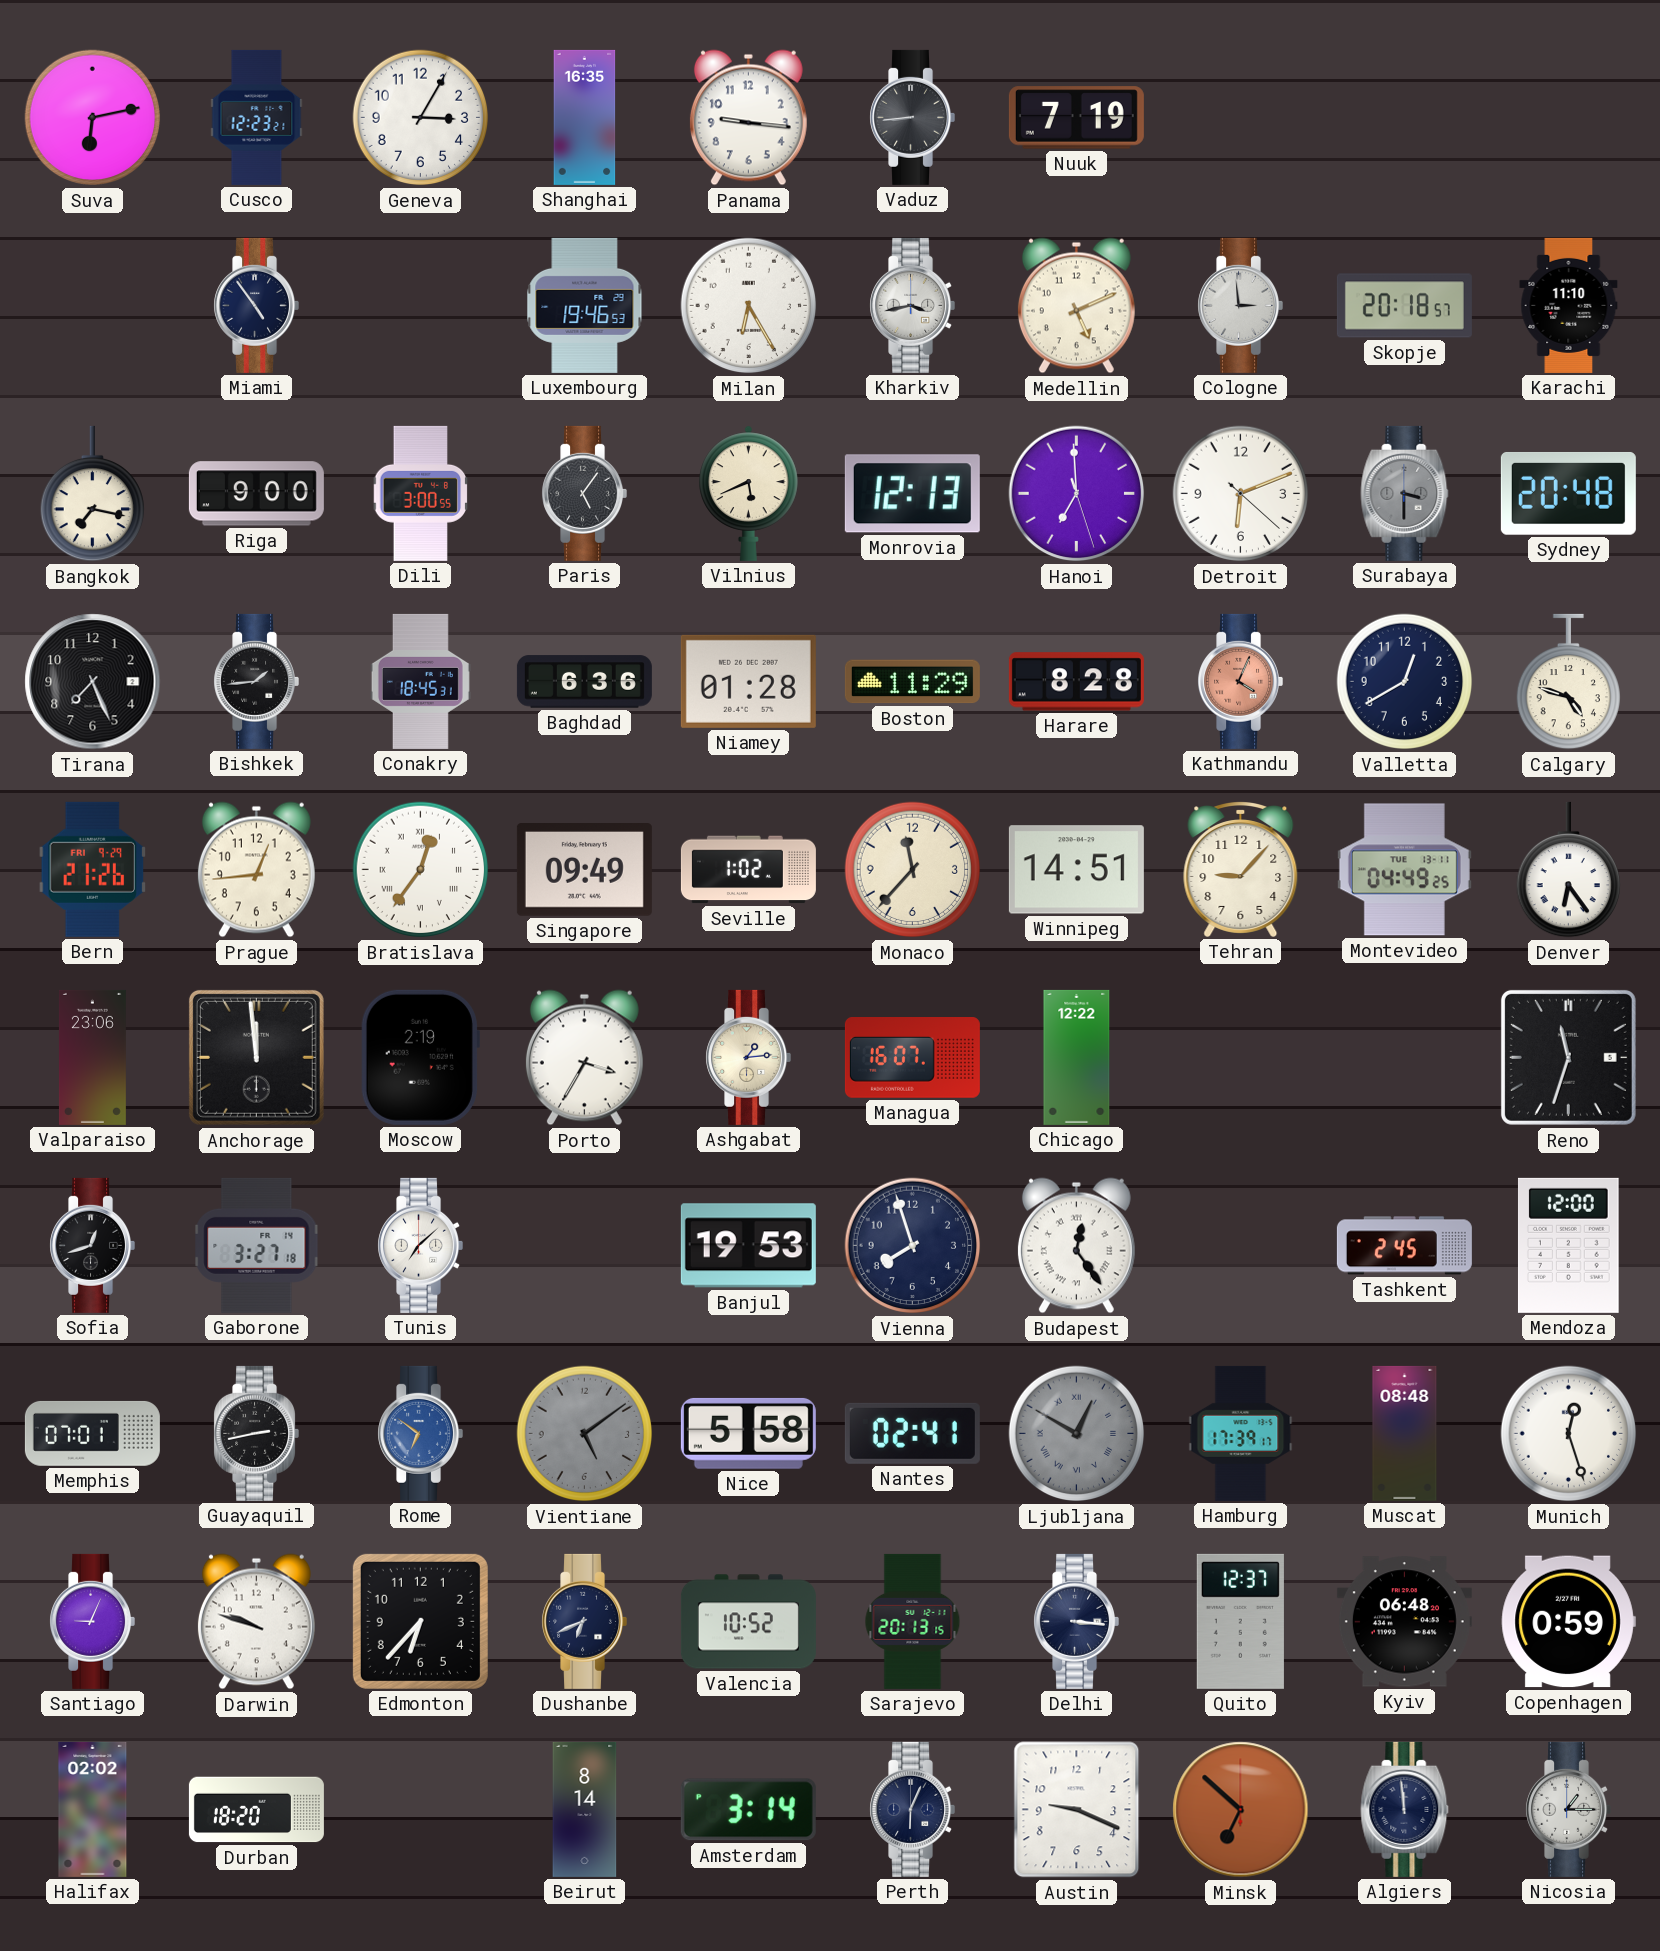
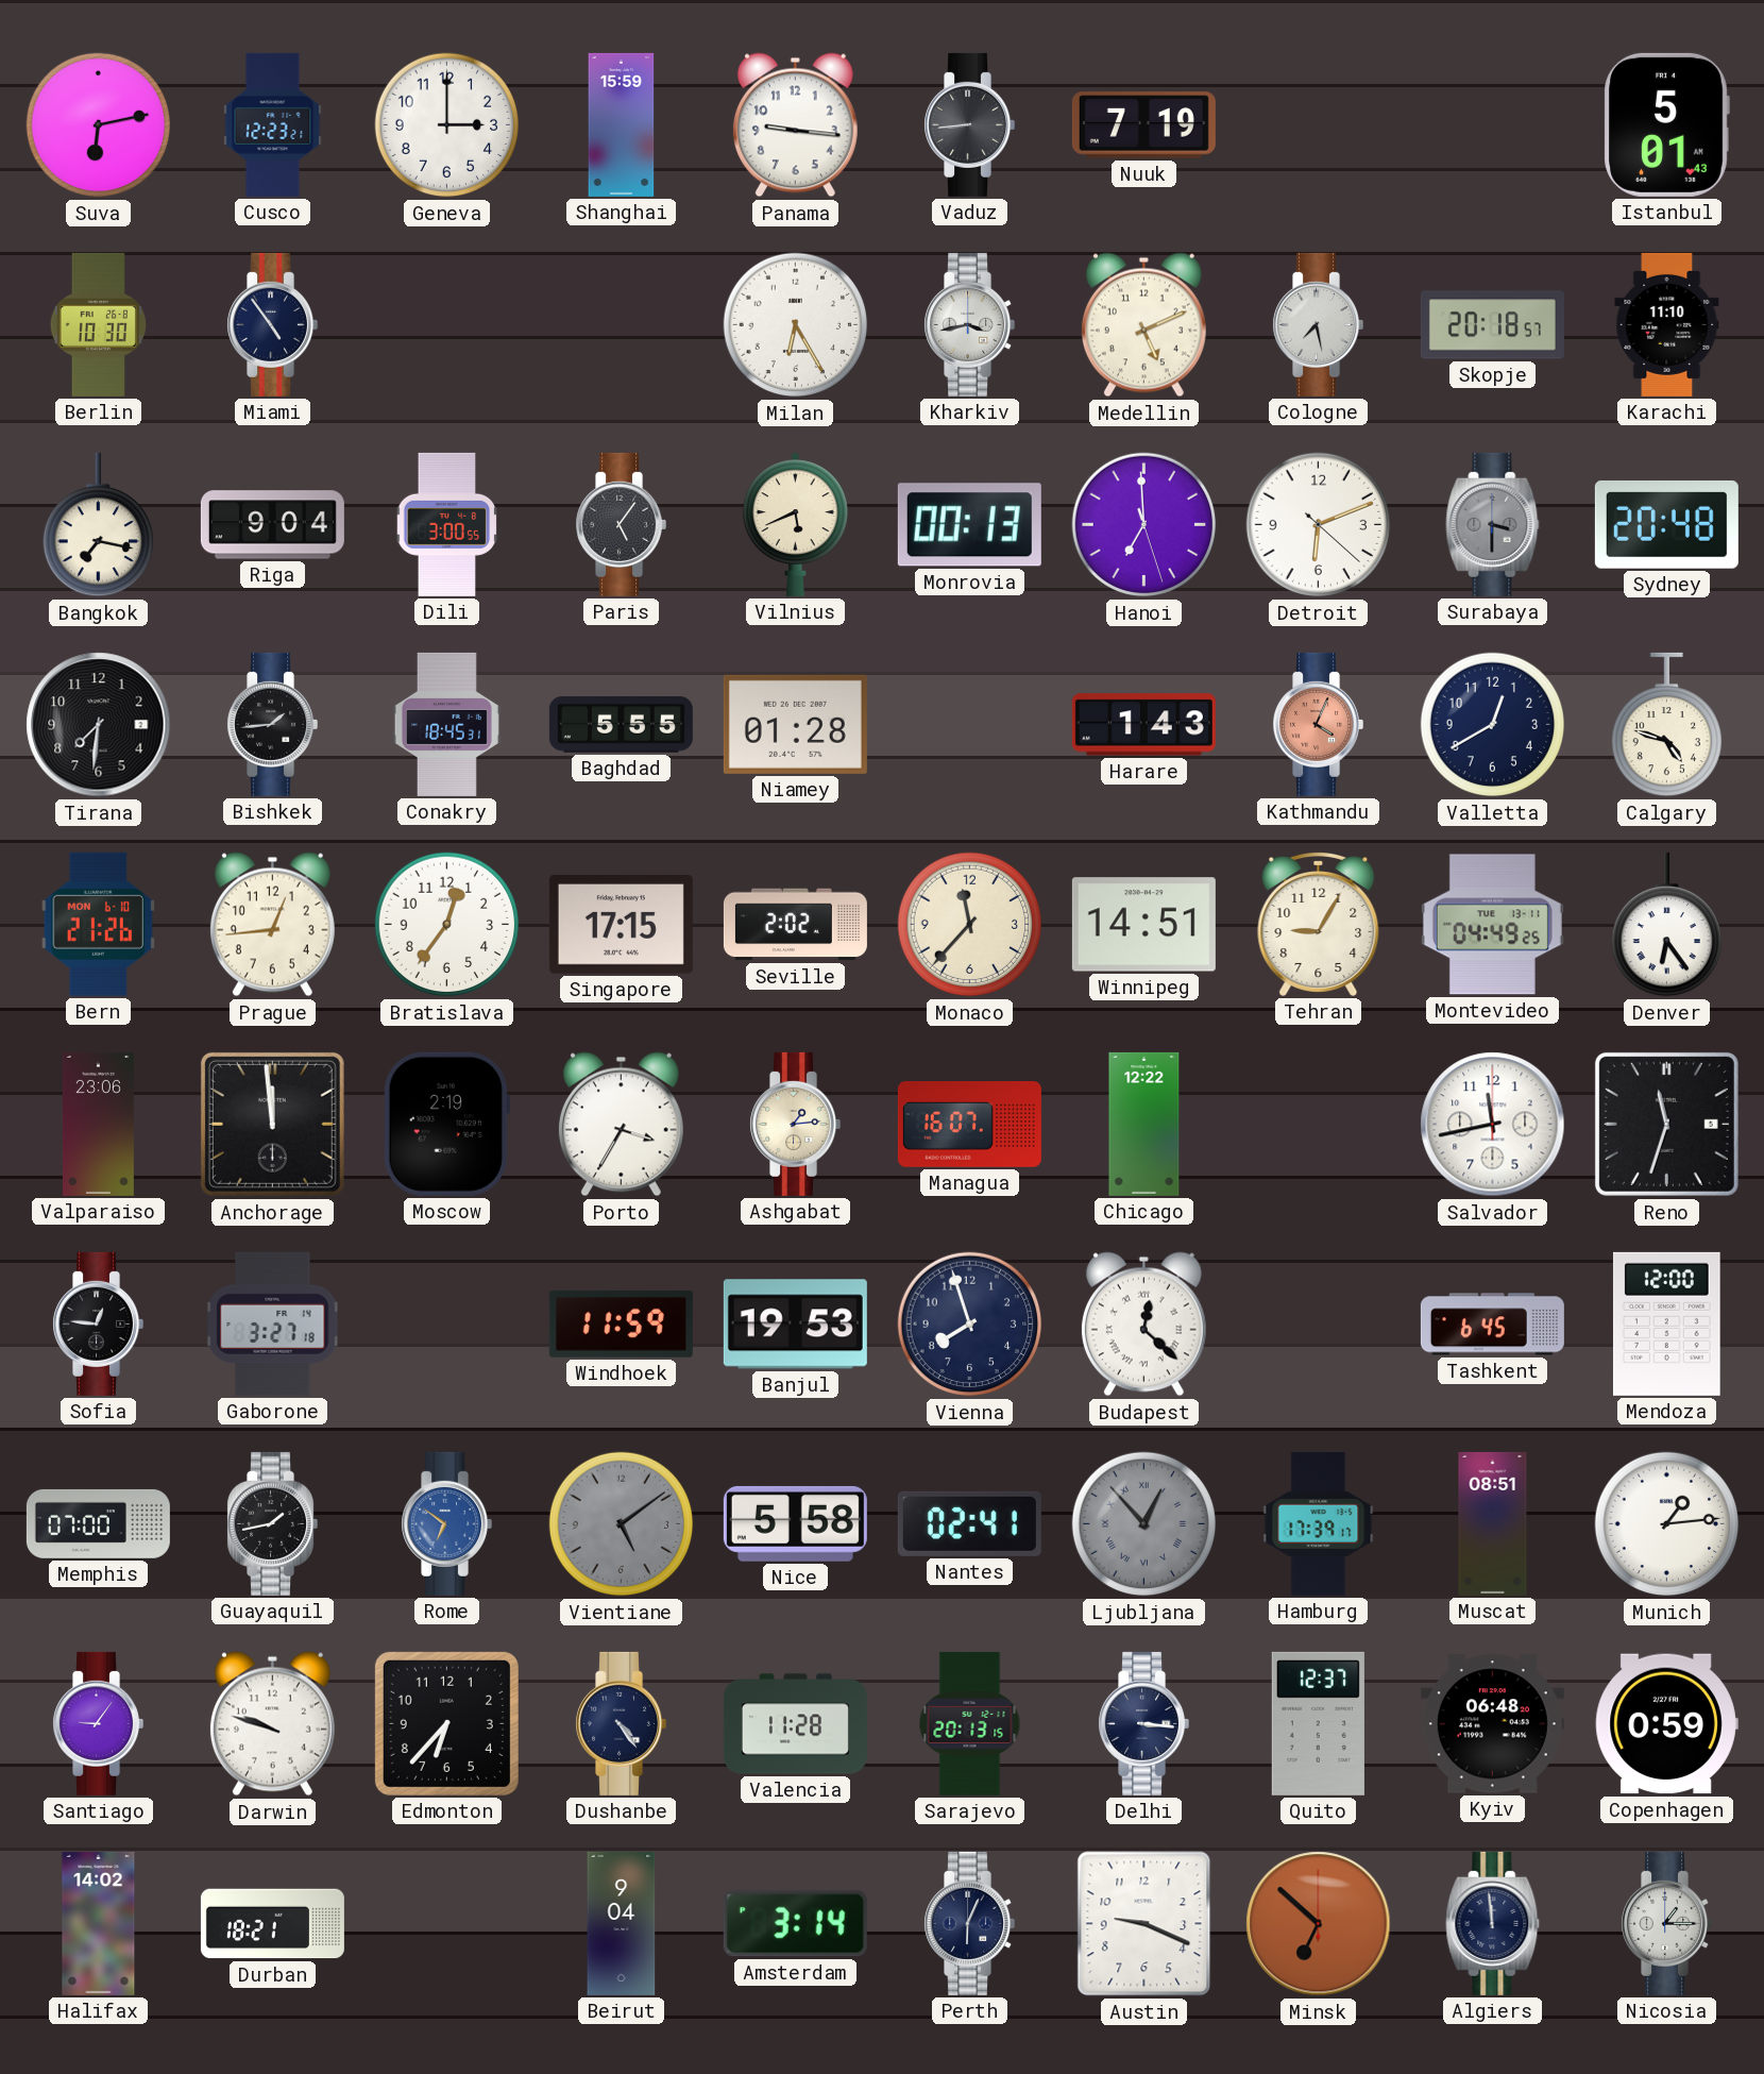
Geneva: 3:05 -> 3:00
Shanghai: 16:35 -> 15:59
Istanbul: none -> 5:01
Berlin: none -> 10:30
Luxembourg: 19:46 -> none
Cologne: 2:59 -> 7:28
Riga: 9:00 -> 9:04
Monrovia: 12:13 -> 00:13
Tirana: 7:26 -> 7:31
Baghdad: 6:36 -> 5:55
Boston: 11:29 -> none
Harare: 8:28 -> 1:43
Bern date: FRI 9-29 -> MON 6-10
Bratislava numerals: Roman -> Arabic
Singapore: 09:49 -> 17:15
Seville: 1:02 -> 2:02
Tehran: 9:07 -> 9:05
Salvador: none -> 11:43
Sofia: 12:42 -> 12:46
Tunis: 7:08 -> none
Windhoek: none -> 11:59
Budapest: 12:24 -> 12:22
Tashkent: 2:45 -> 6:45
Memphis: 07:01 -> 07:00
Guayaquil: 2:43 -> 1:43
Ljubljana: 12:50 -> 12:53
Muscat: 08:48 -> 08:51
Munich: 12:27 -> 1:14
Santiago: 9:04 -> 9:06
Dushanbe: 6:41 -> 4:24
Valencia: 10:52 -> 11:28
Halifax: 02:02 -> 14:02
Durban: 18:20 -> 18:21
Beirut: 8:14 -> 9:04
